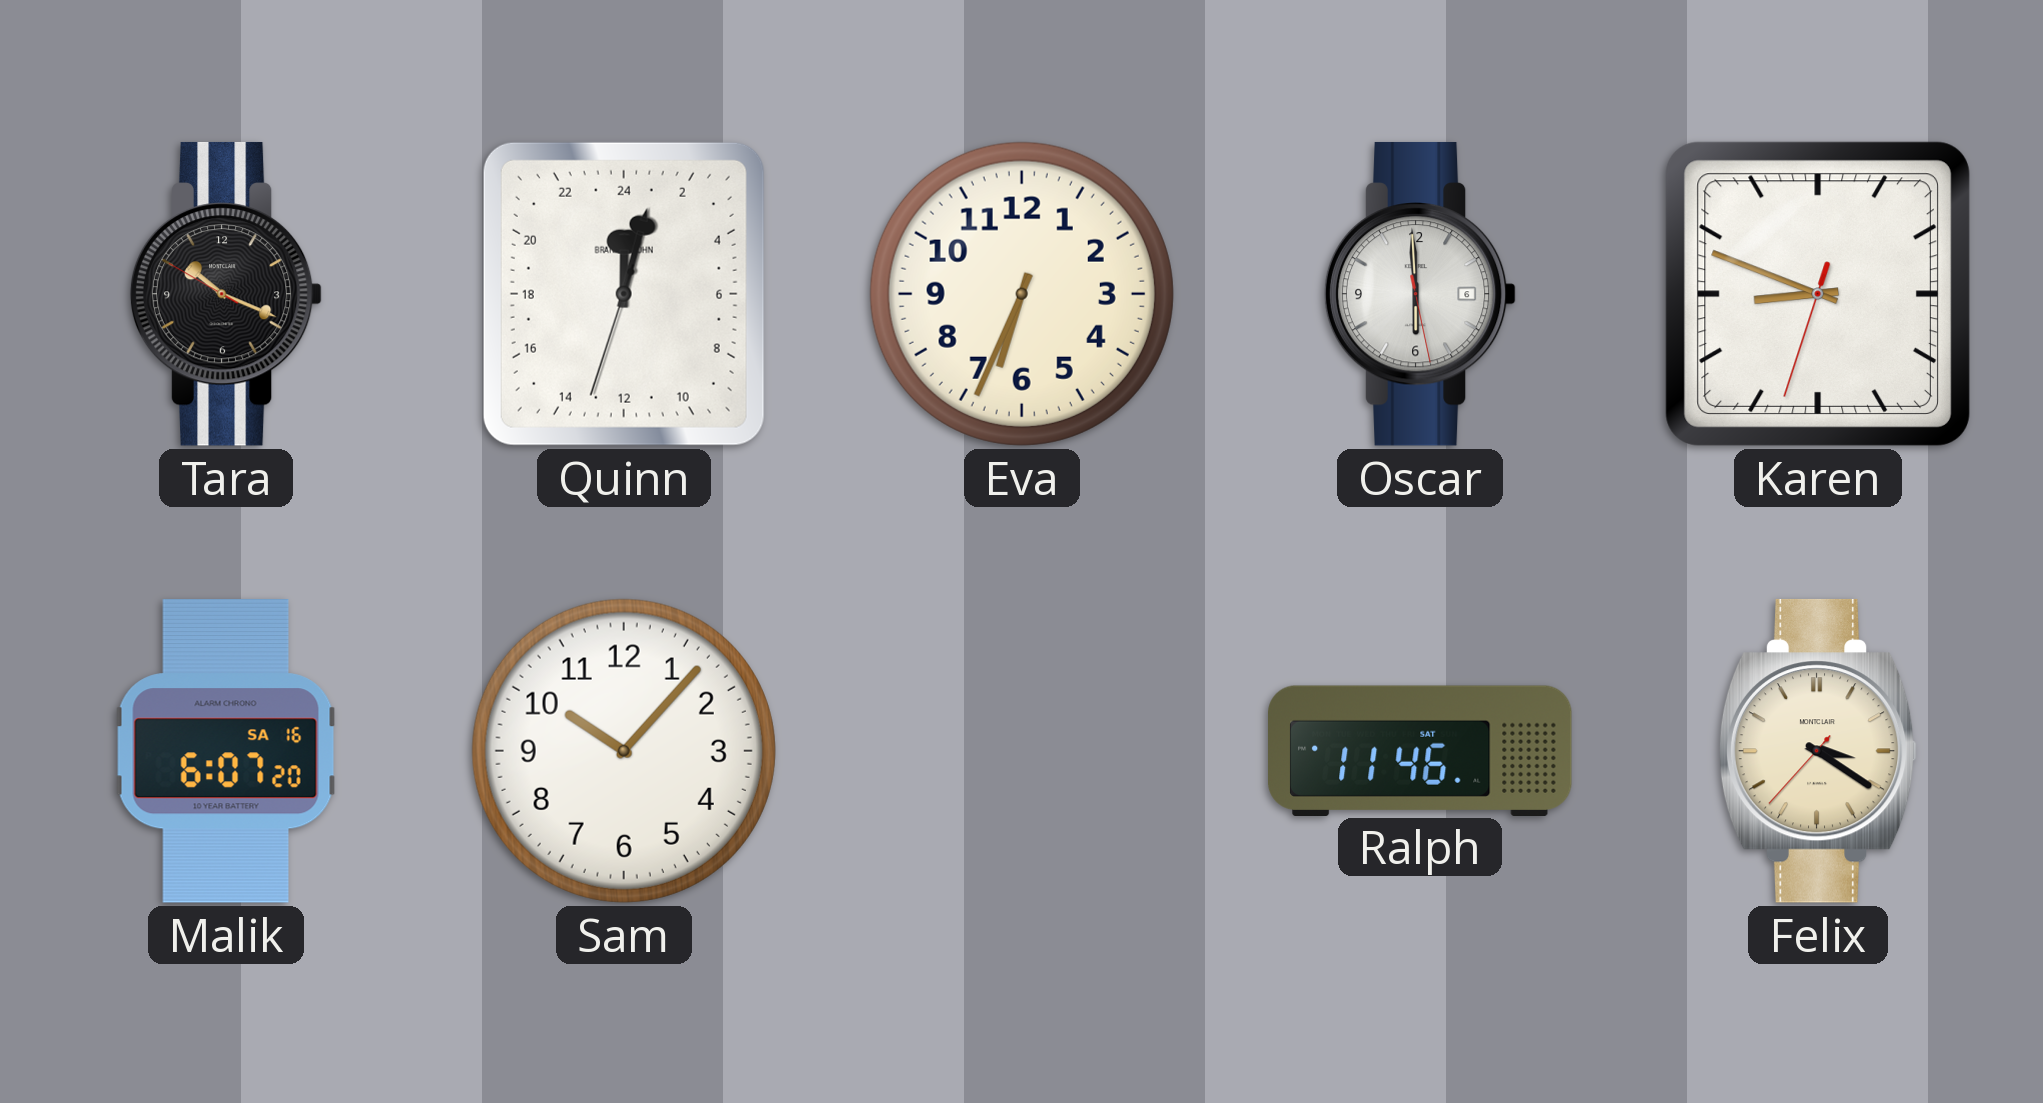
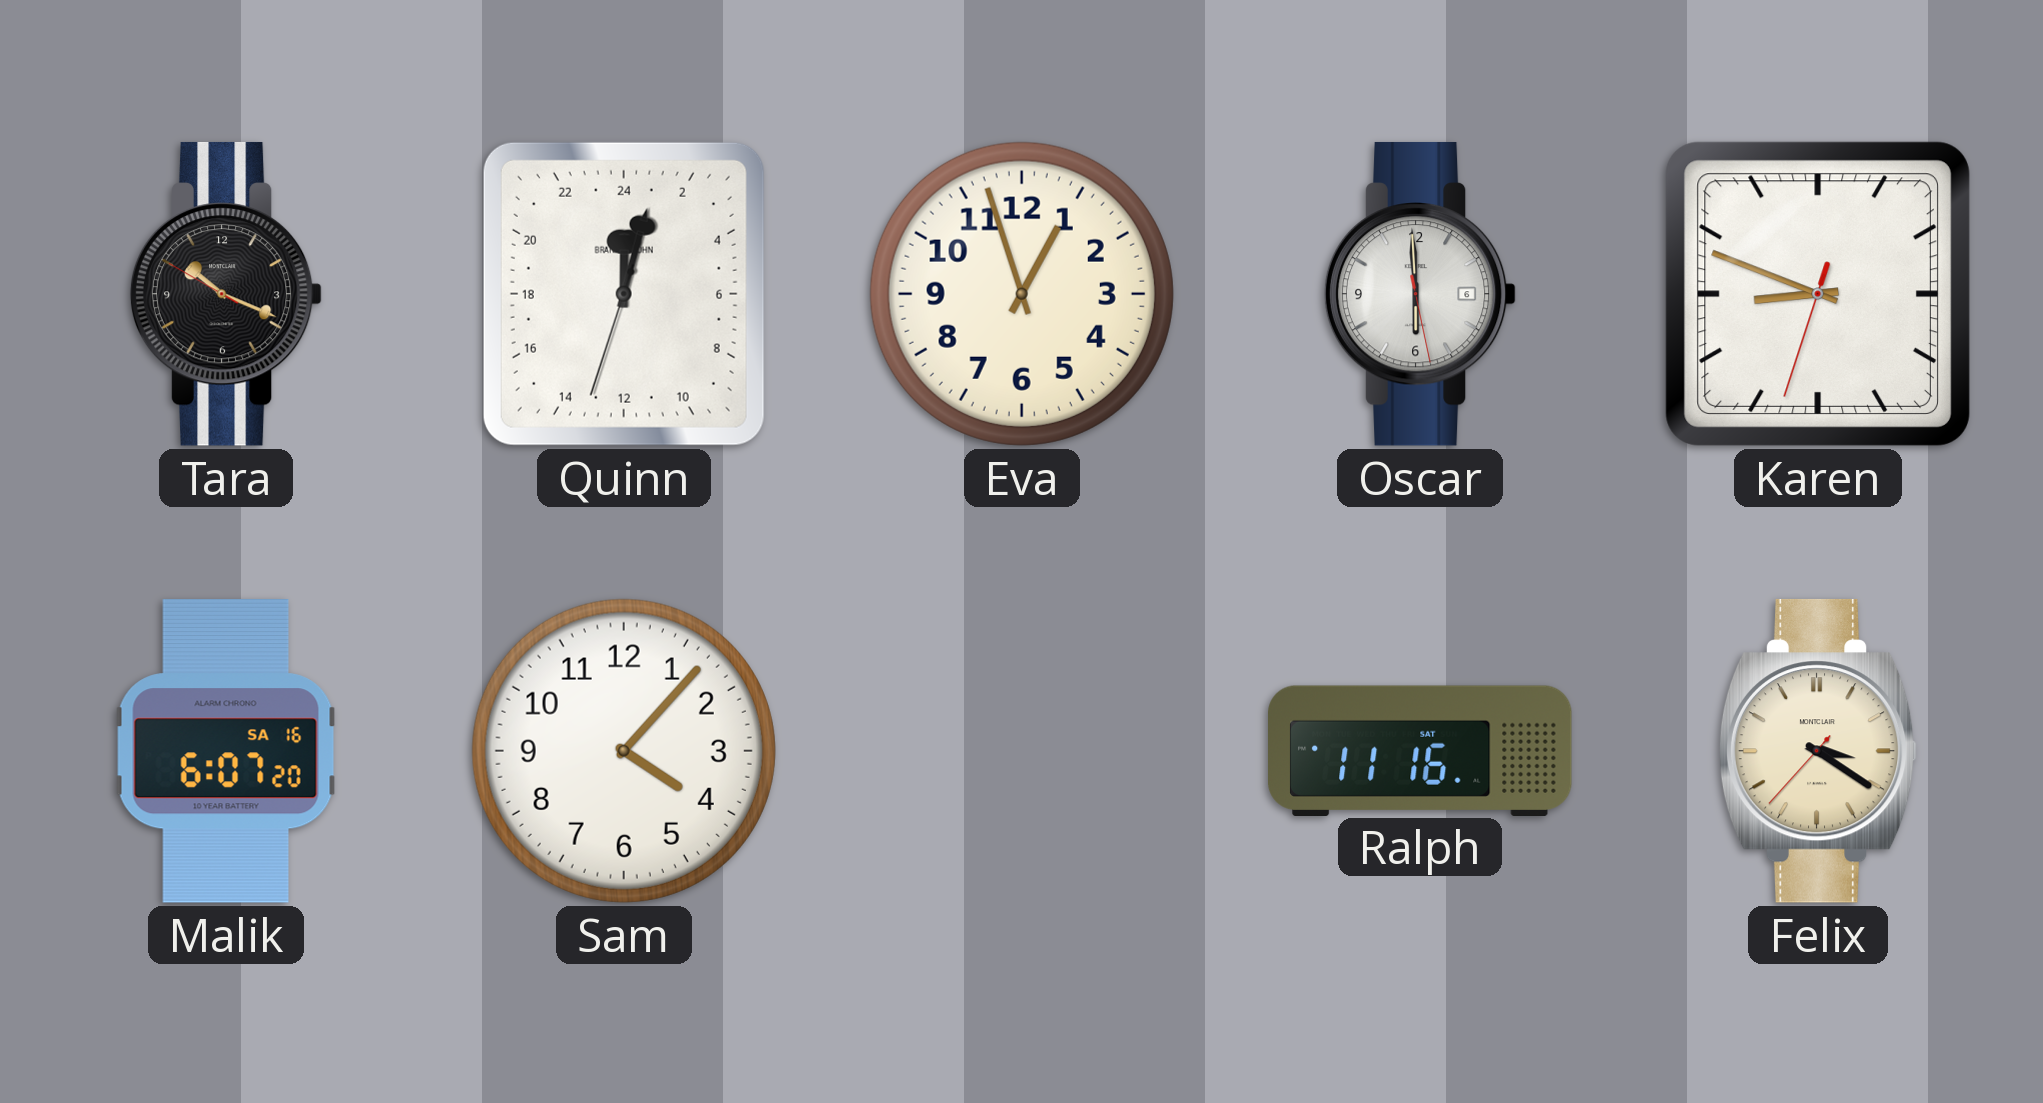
Eva: 6:34 -> 12:57
Sam: 10:07 -> 4:07
Ralph: 11:46 -> 11:16
